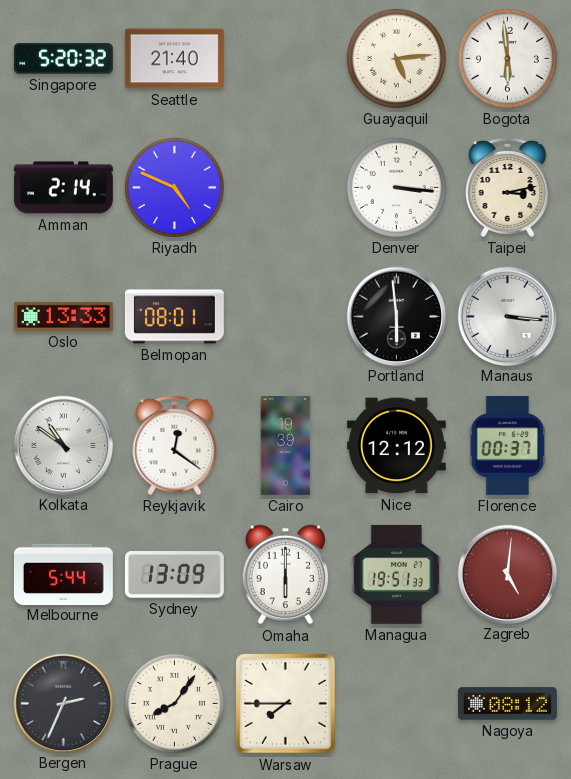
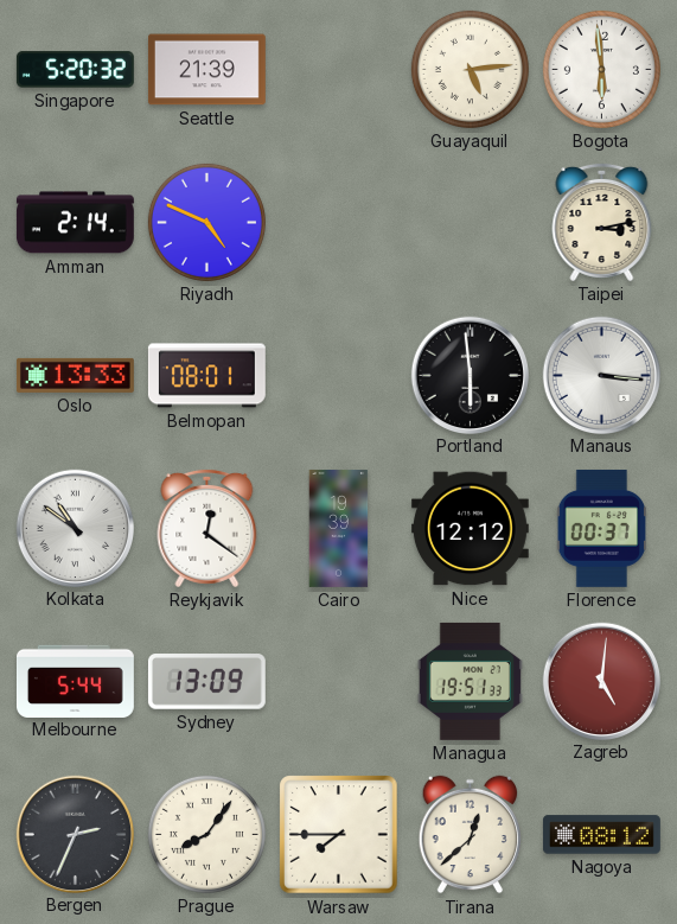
Seattle: 21:40 -> 21:39
Denver: 3:16 -> none
Omaha: 6:00 -> none
Tirana: none -> 12:38
